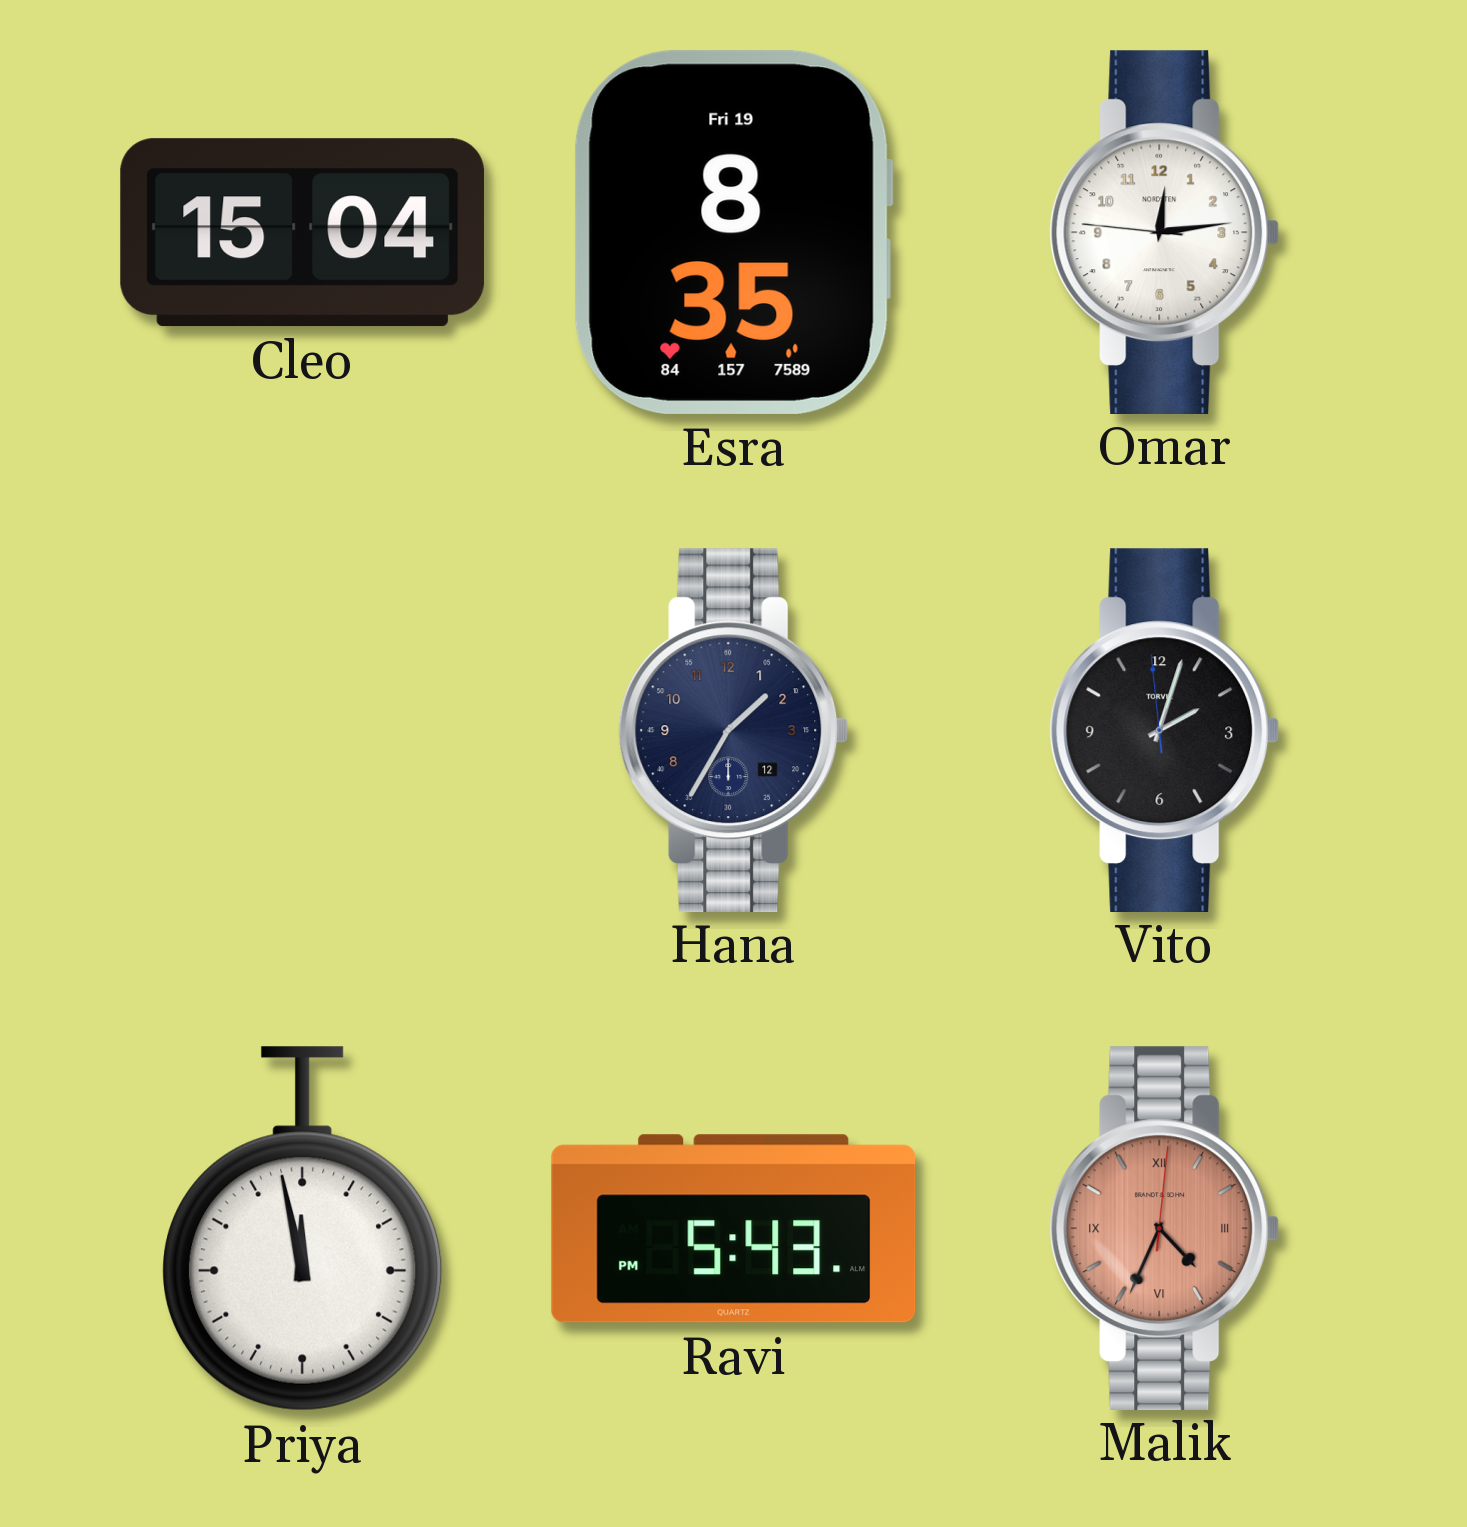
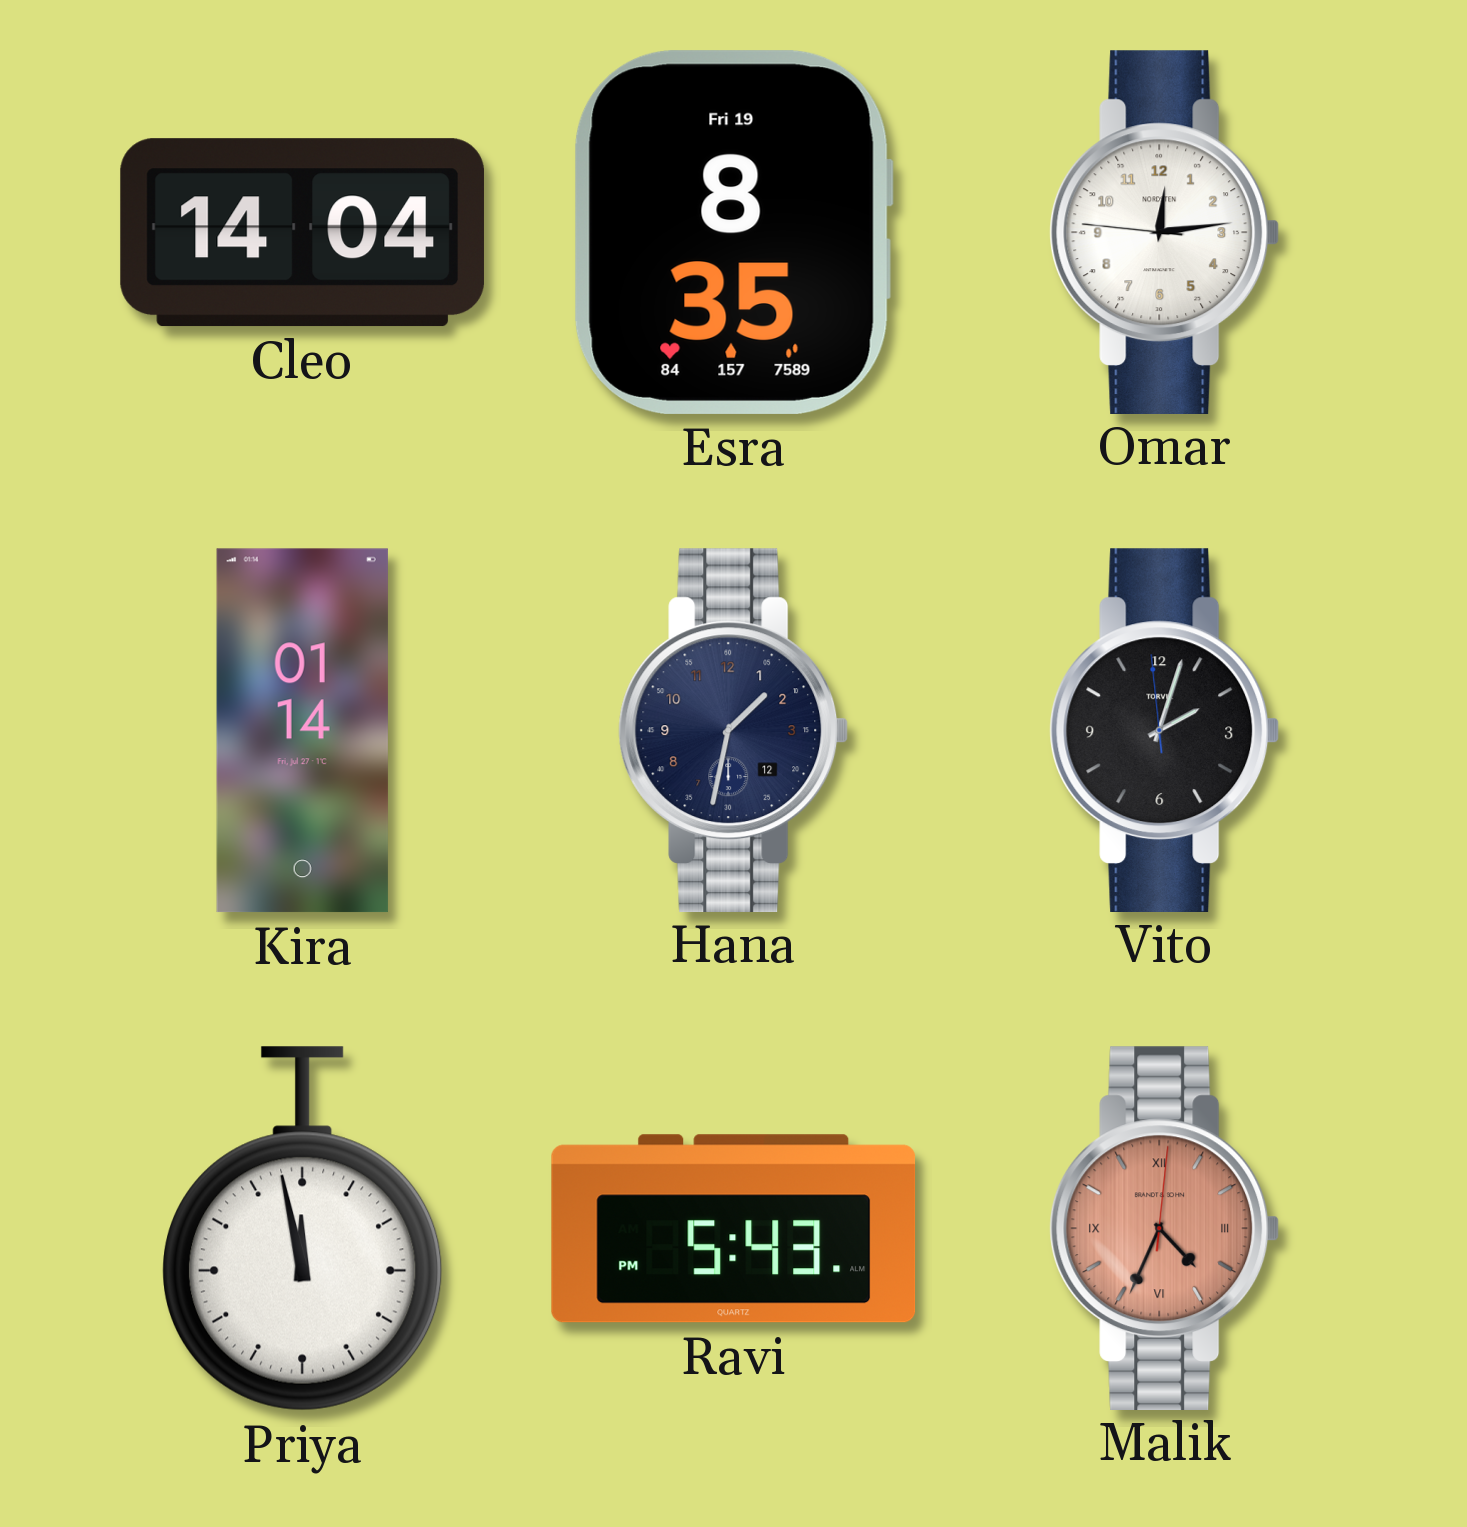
Cleo: 15:04 -> 14:04
Kira: none -> 01:14
Hana: 1:35 -> 1:32
